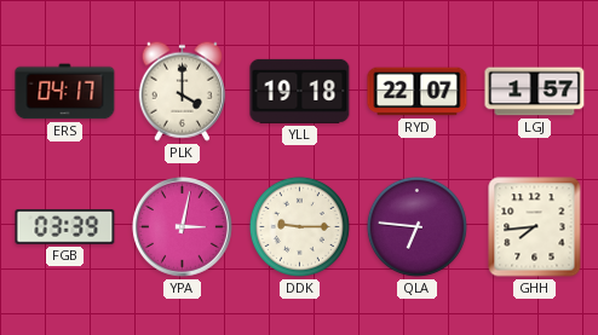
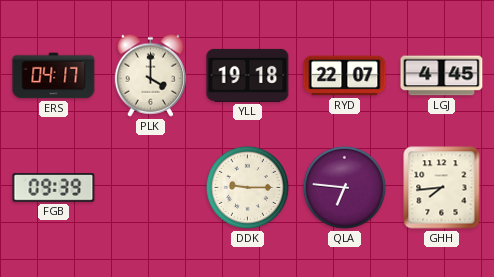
LGJ: 1:57 -> 4:45
FGB: 03:39 -> 09:39
YPA: 3:02 -> none
